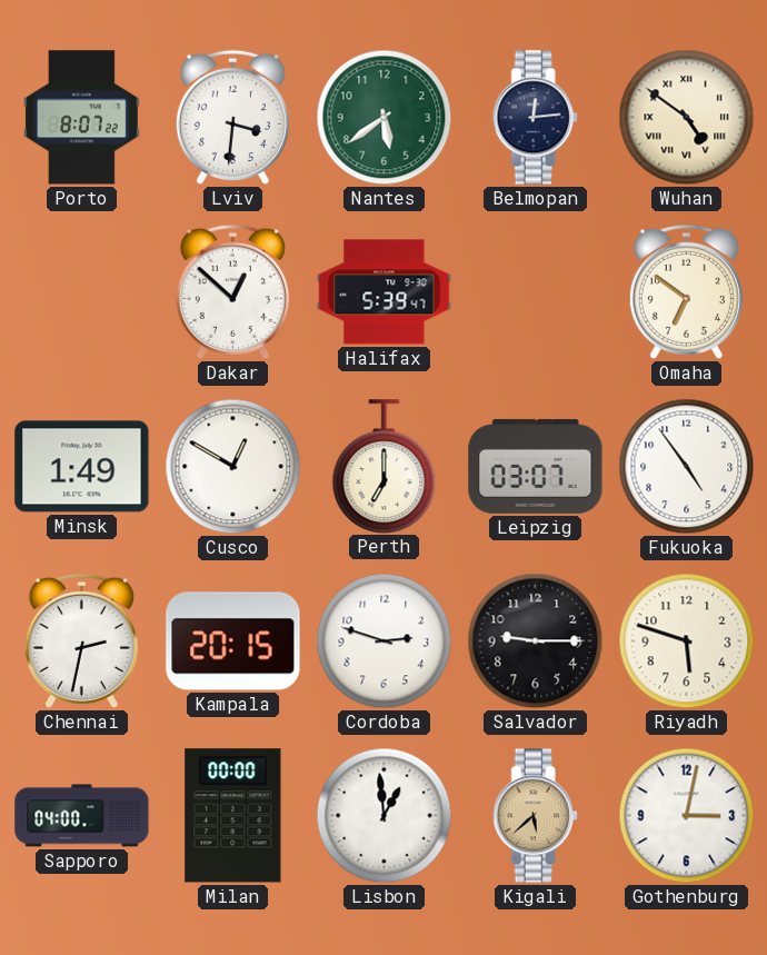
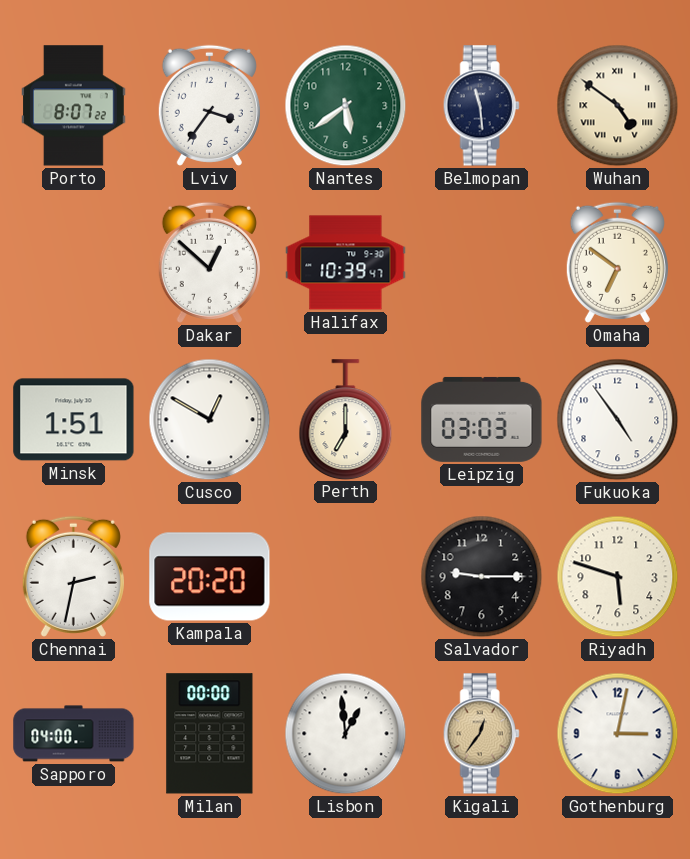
Lviv: 3:31 -> 3:36
Belmopan: 12:14 -> 11:29
Halifax: 5:39 -> 10:39
Minsk: 1:49 -> 1:51
Leipzig: 03:07 -> 03:03
Kampala: 20:15 -> 20:20
Cordoba: 2:48 -> none
Kigali: 5:38 -> 12:36
